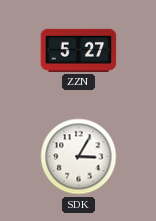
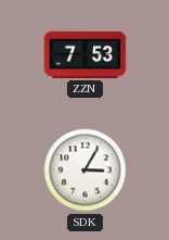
ZZN: 5:27 -> 7:53
